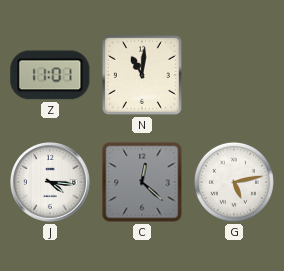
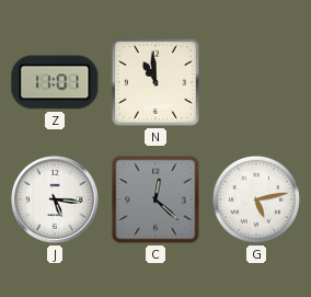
N: 11:01 -> 10:59
J: 4:16 -> 5:16
